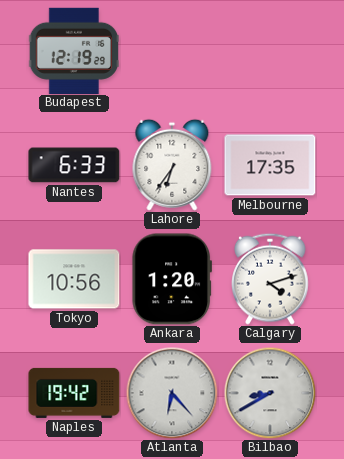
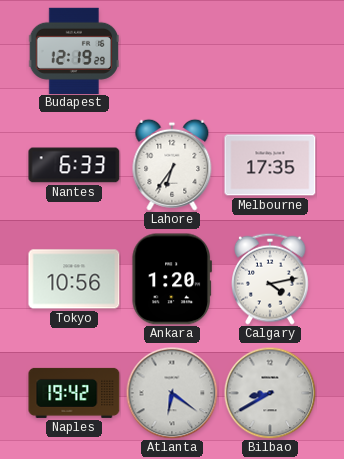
Calgary: 4:12 -> 4:13
Atlanta: 6:23 -> 6:21
